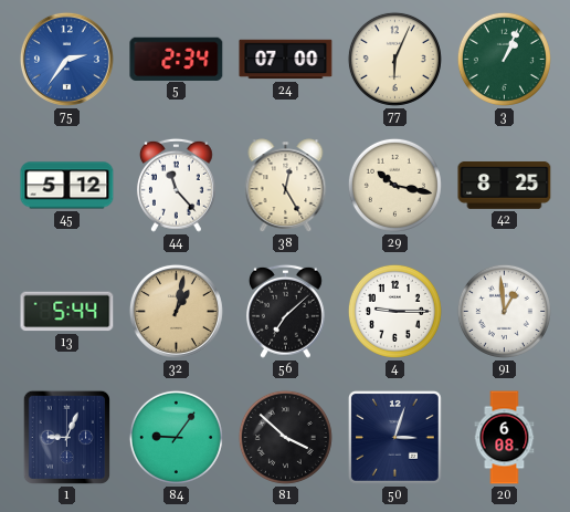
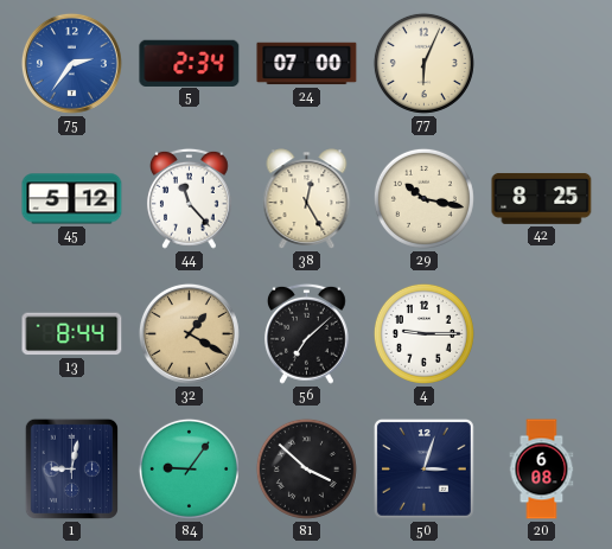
3: 1:04 -> none
13: 5:44 -> 8:44
32: 1:02 -> 1:20
91: 12:59 -> none
1: 9:04 -> 9:02
